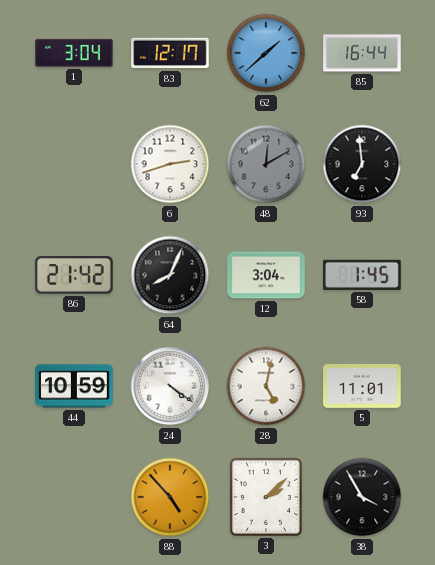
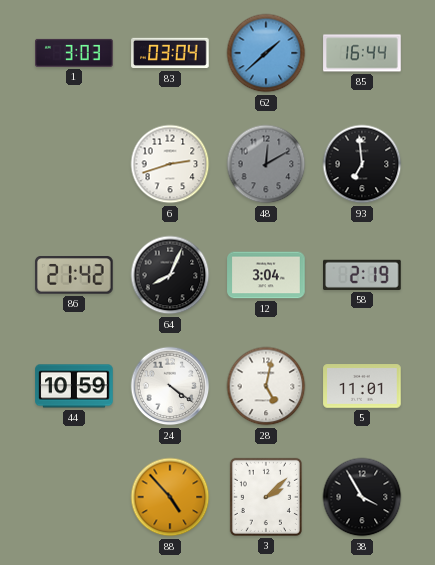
1: 3:04 -> 3:03
83: 12:17 -> 03:04
58: 1:45 -> 2:19
